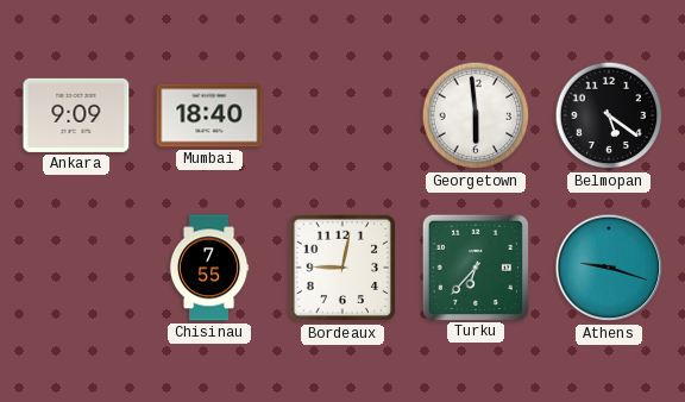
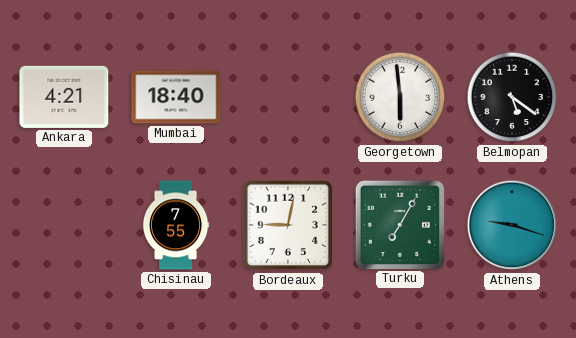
Ankara: 9:09 -> 4:21
Turku: 6:37 -> 7:05
